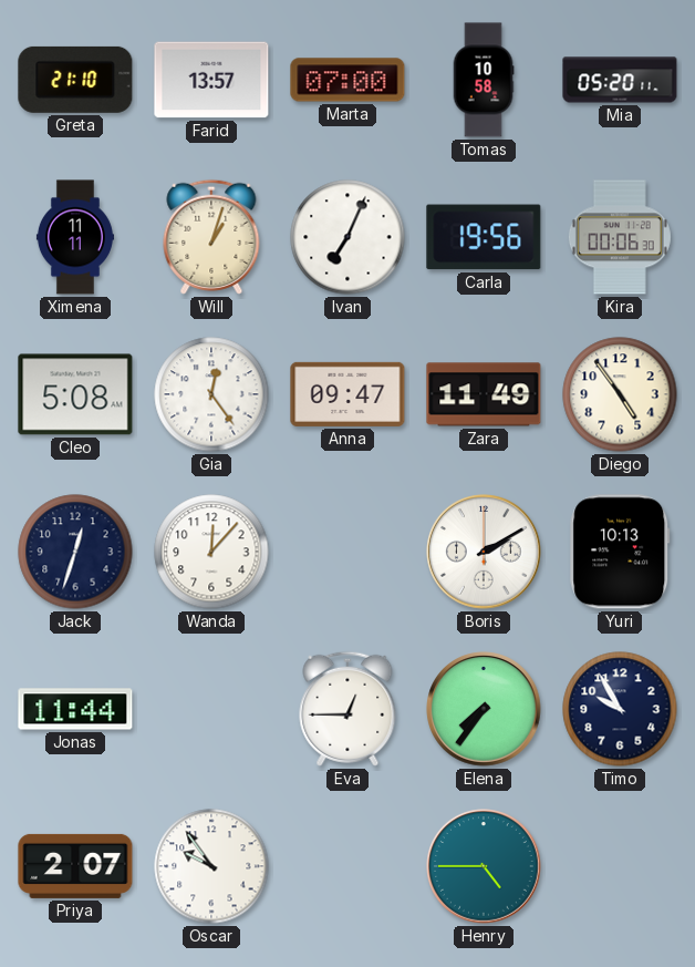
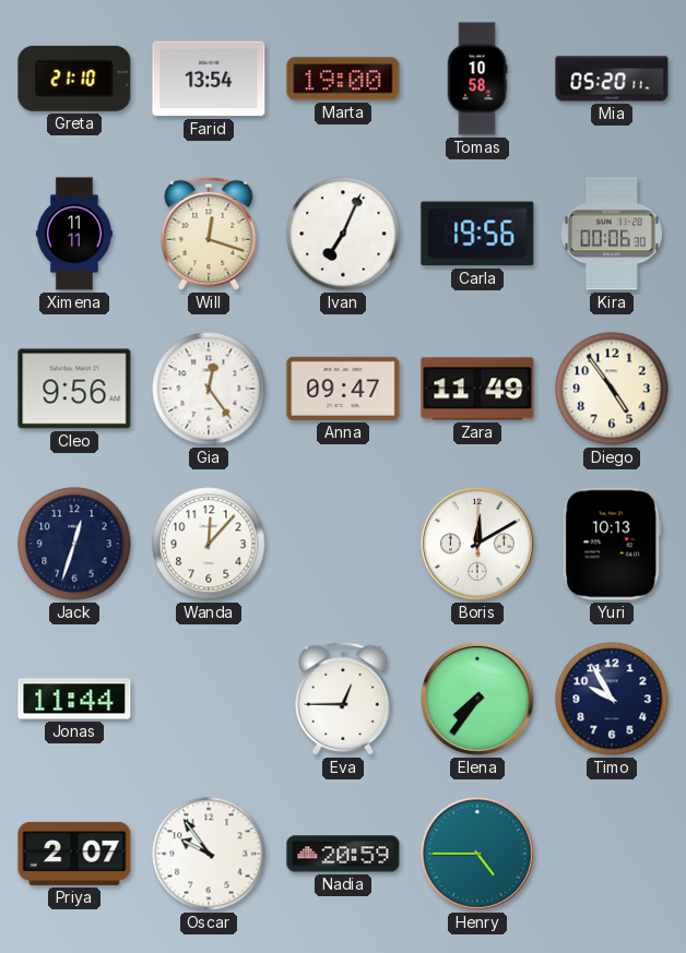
Farid: 13:57 -> 13:54
Marta: 07:00 -> 19:00
Will: 1:03 -> 12:18
Cleo: 5:08 -> 9:56
Boris: 2:10 -> 12:10
Nadia: none -> 20:59
